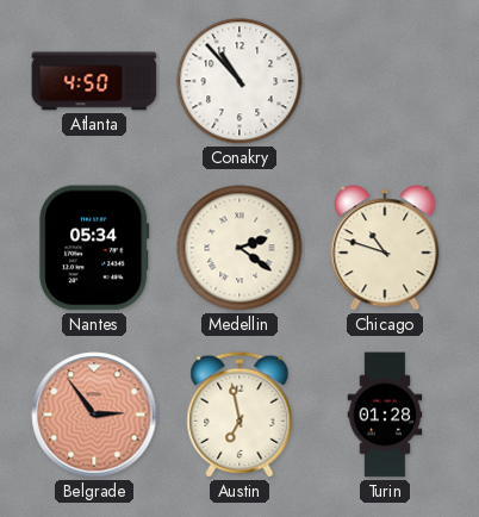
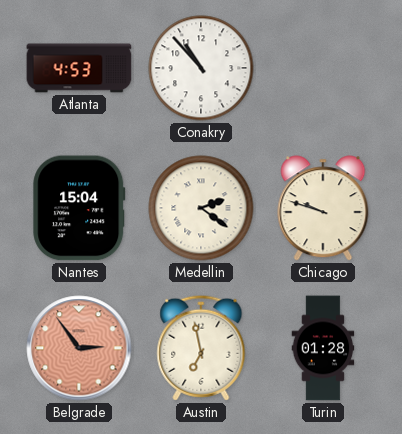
Atlanta: 4:50 -> 4:53
Nantes: 05:34 -> 15:04
Chicago: 10:48 -> 9:48
